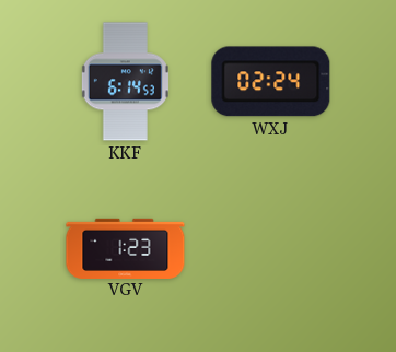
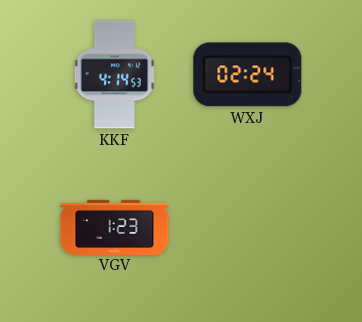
KKF: 6:14 -> 4:14
